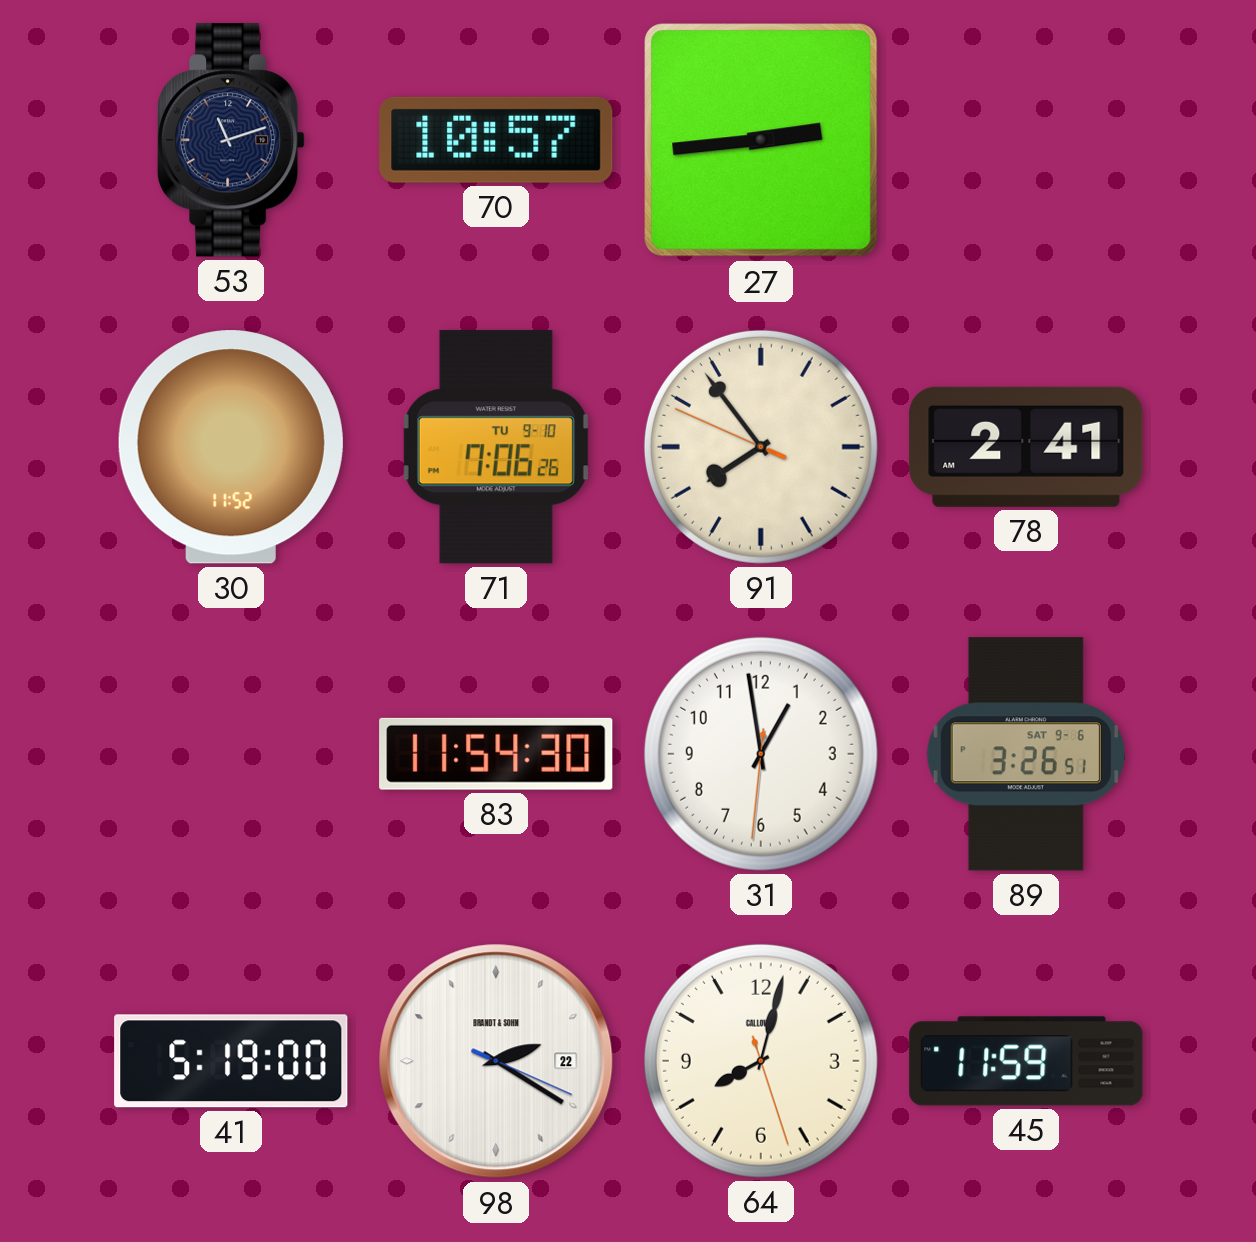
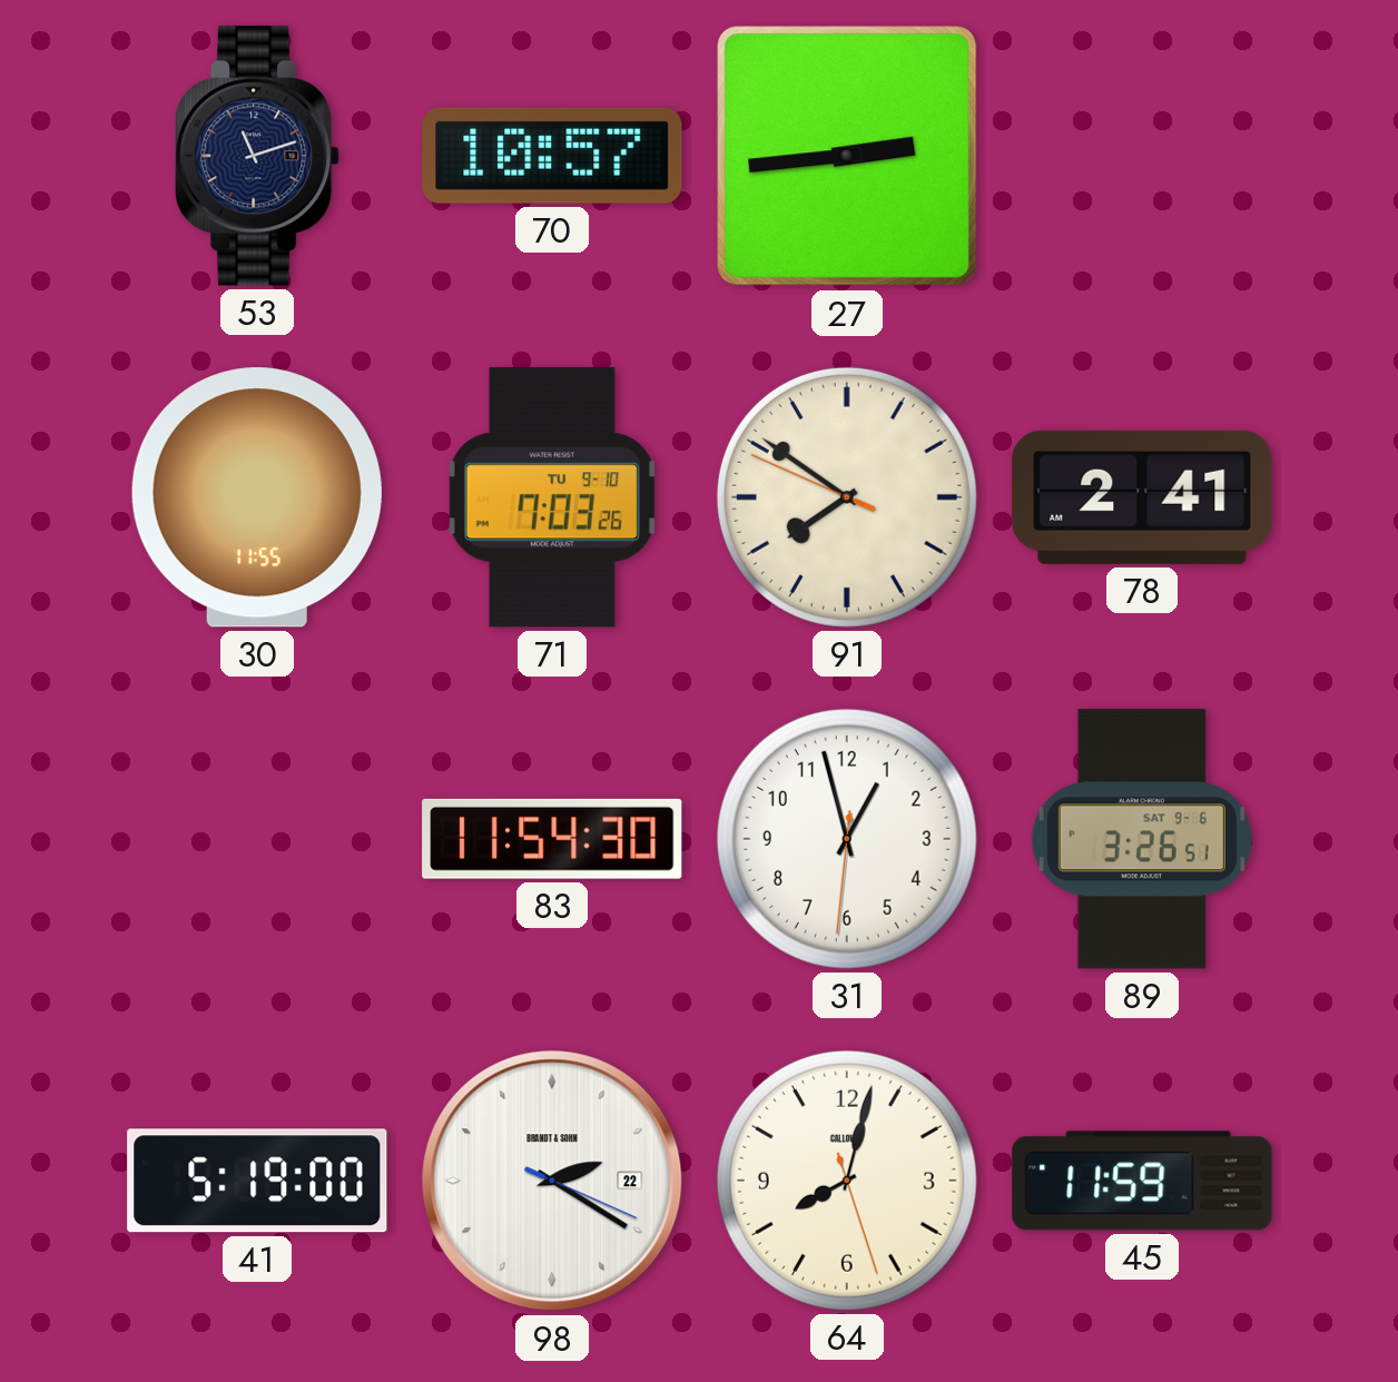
30: 11:52 -> 11:55
71: 7:06 -> 7:03
91: 7:53 -> 7:50
31: 12:58 -> 12:57
